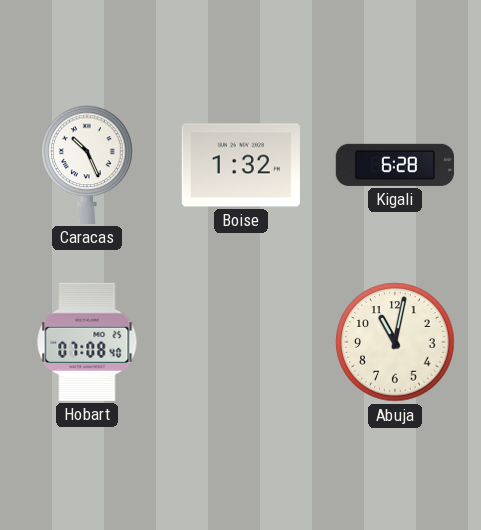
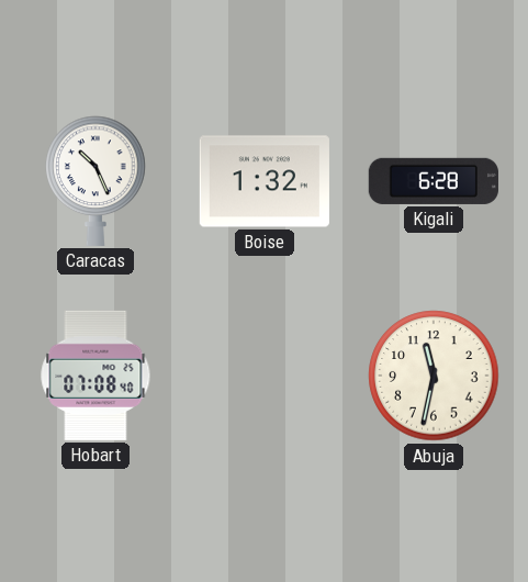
Abuja: 11:02 -> 11:32
